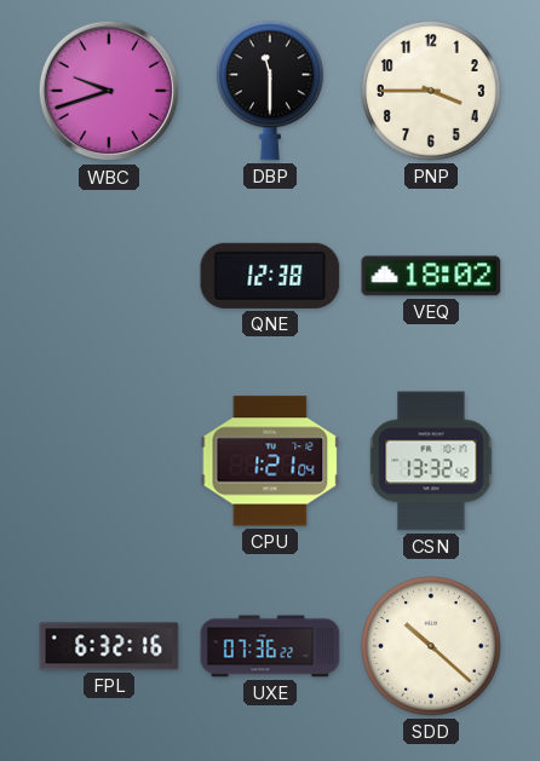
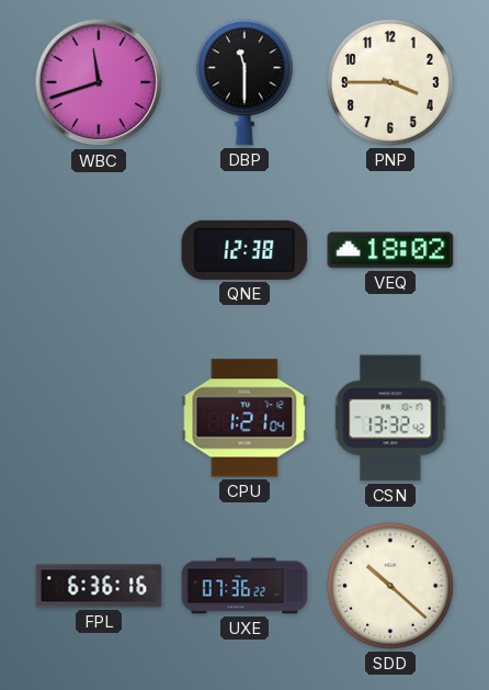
WBC: 9:42 -> 11:42
FPL: 6:32 -> 6:36
